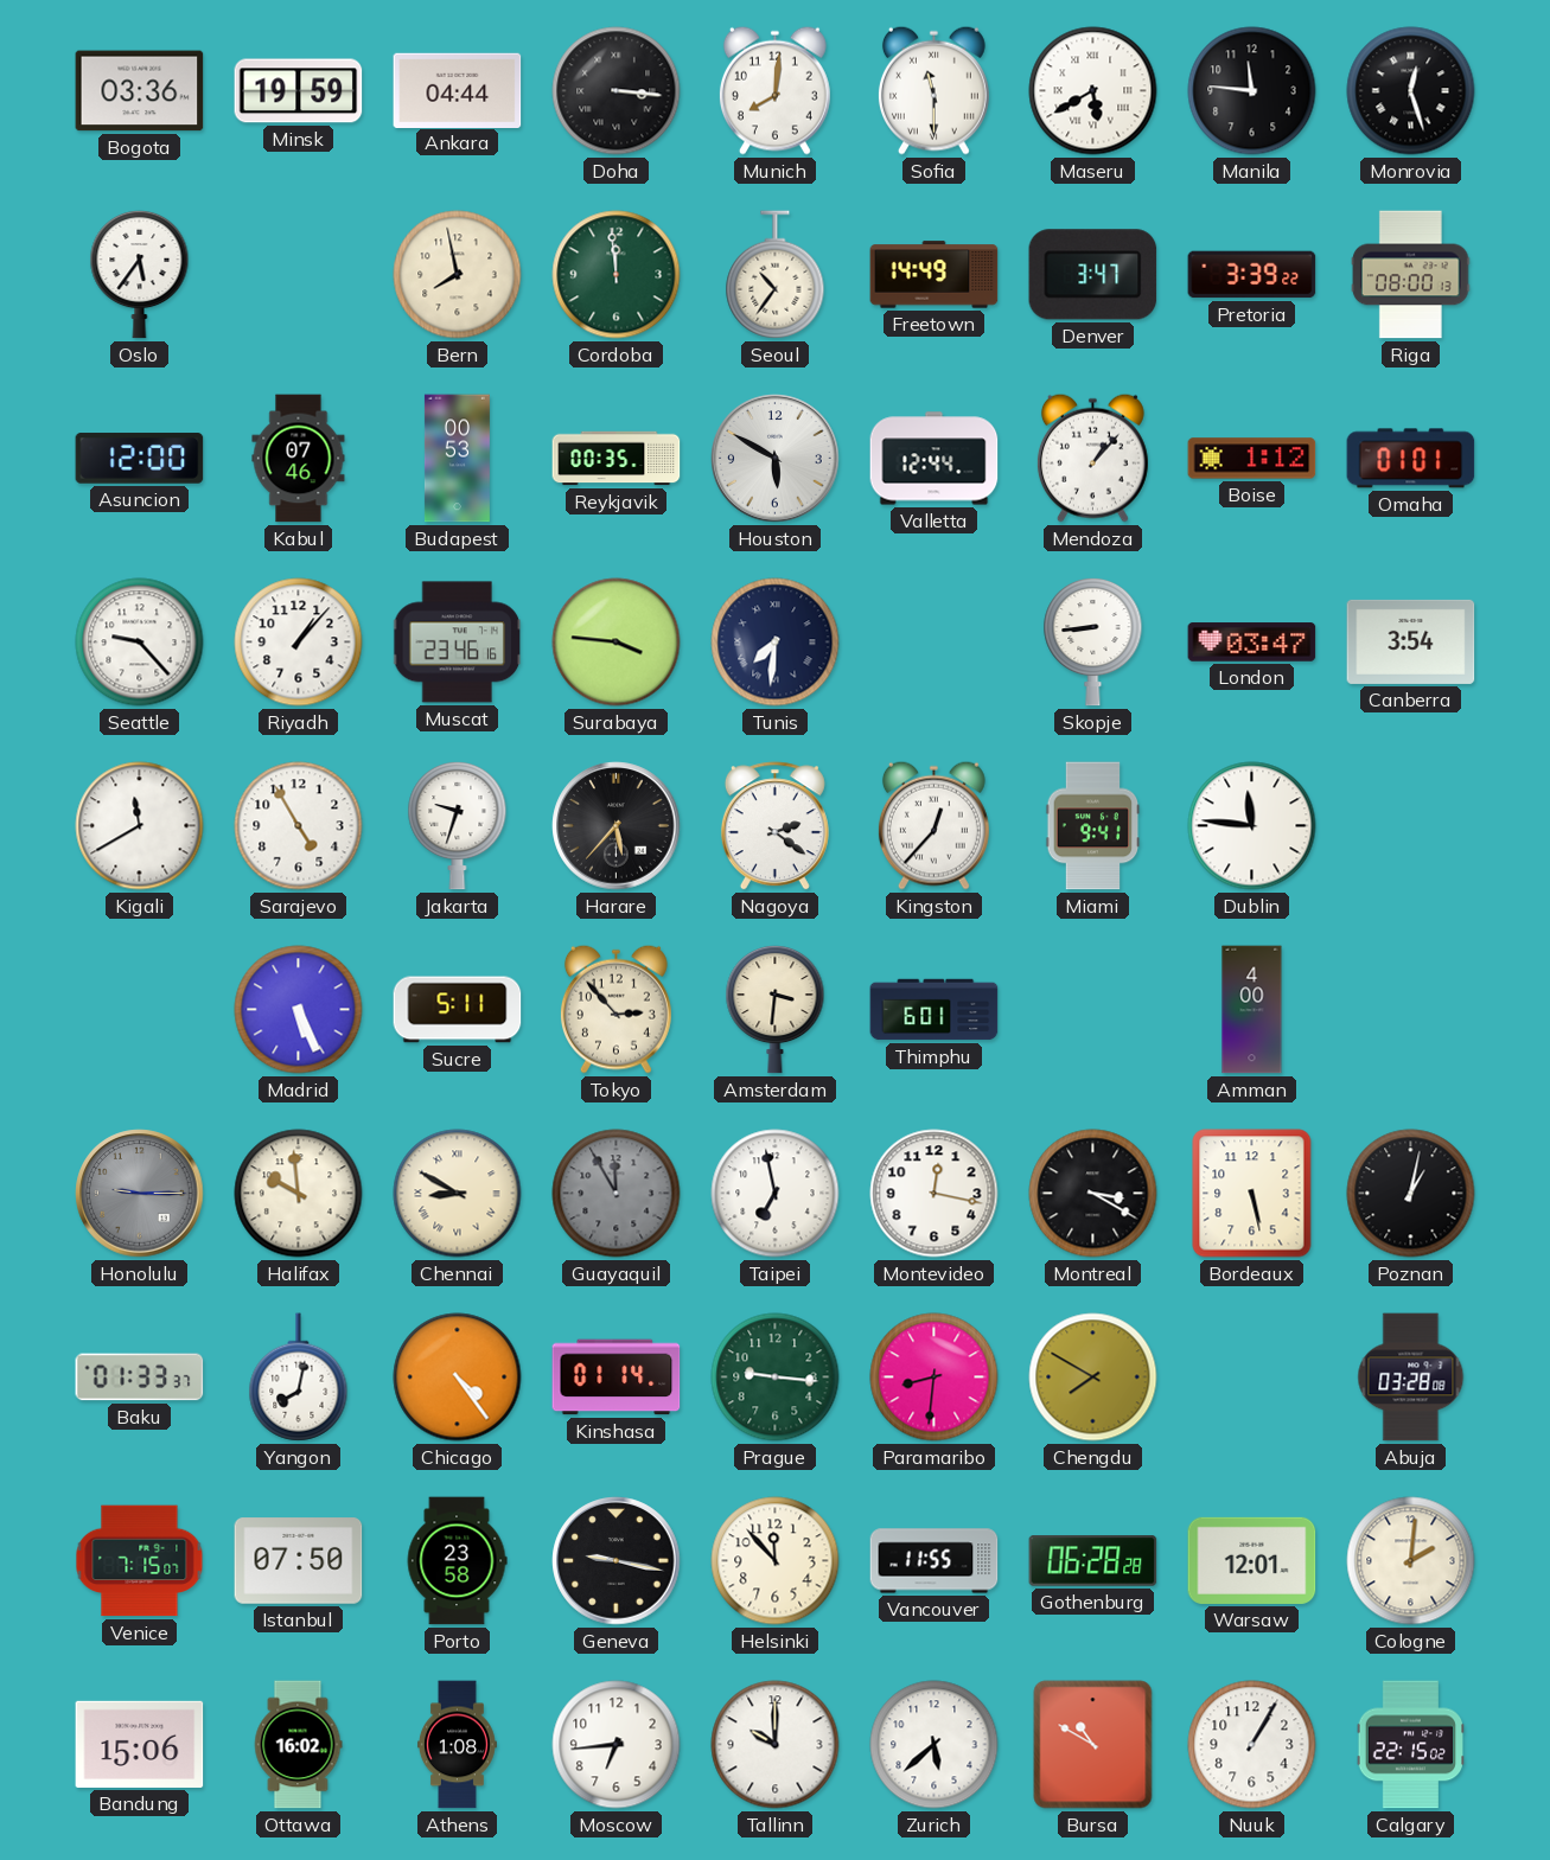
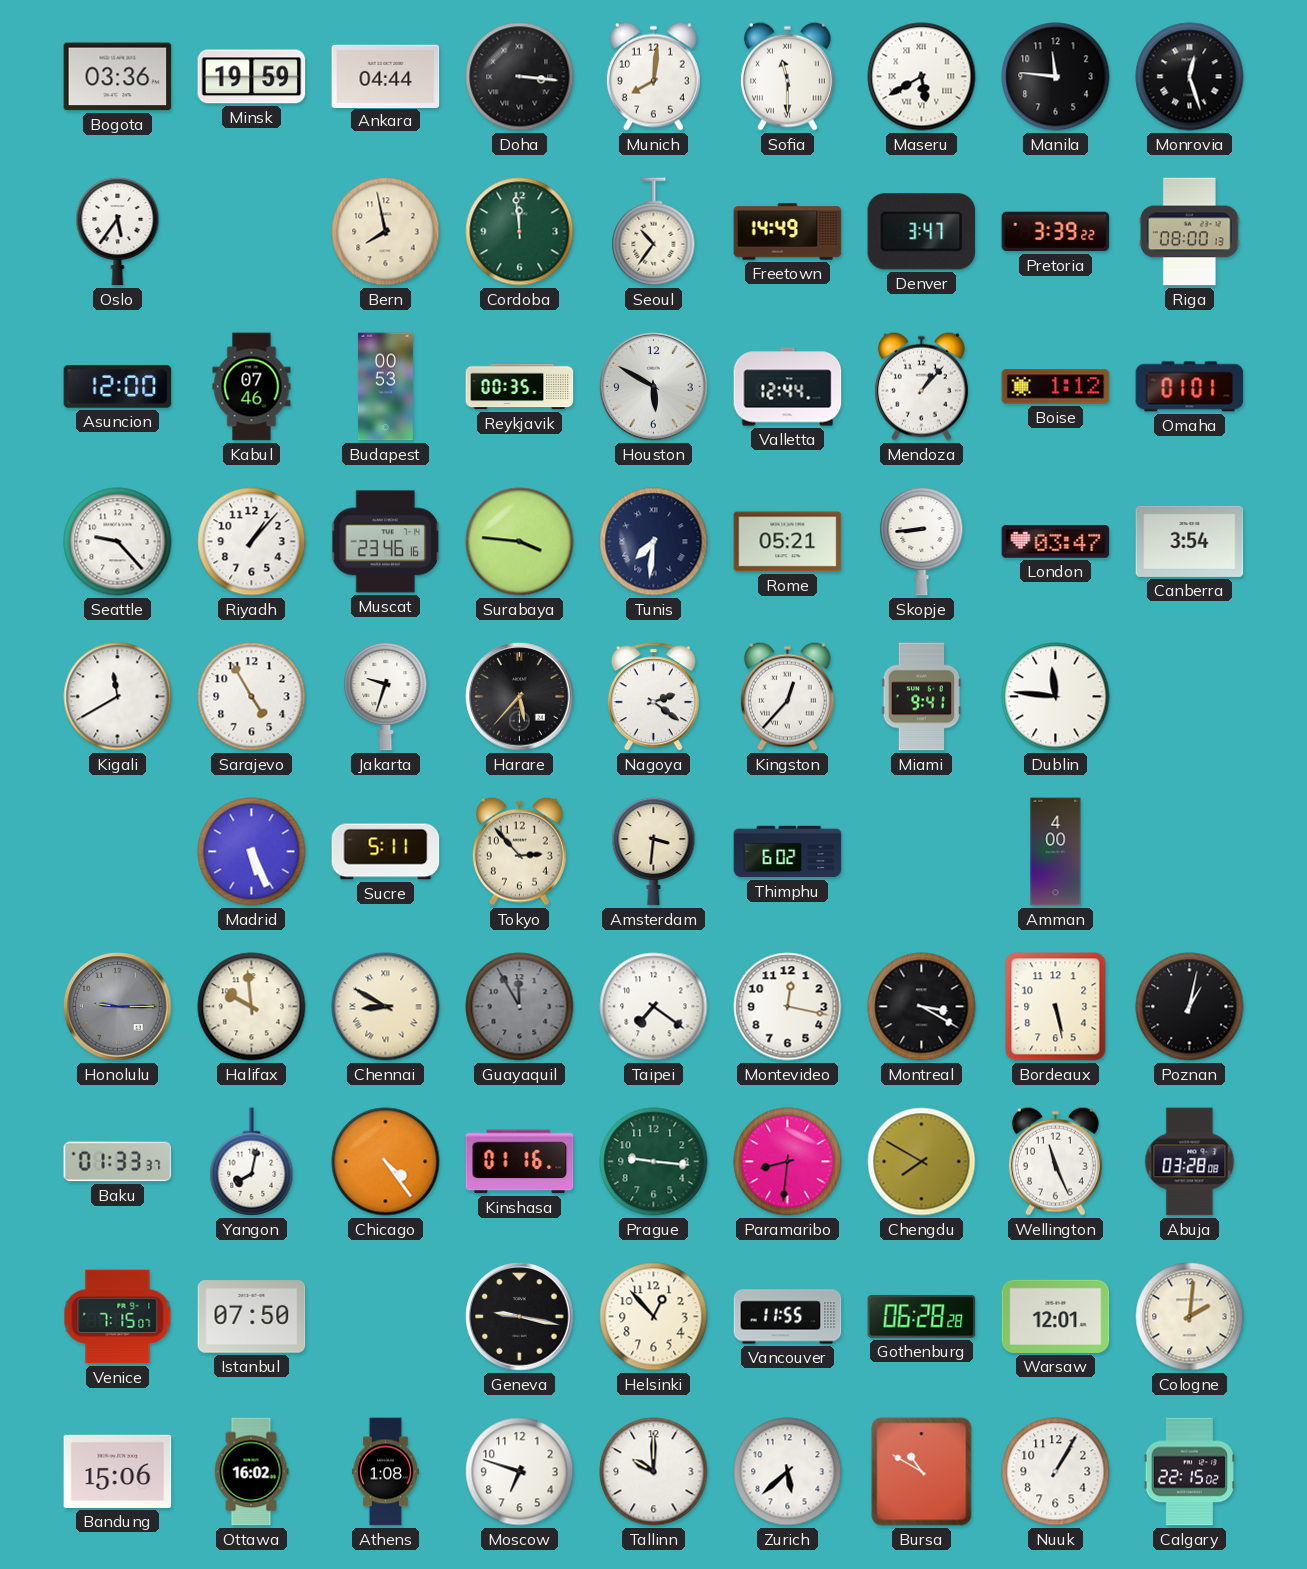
Rome: none -> 05:21
Thimphu: 6:01 -> 6:02
Taipei: 6:58 -> 7:21
Kinshasa: 01:14 -> 01:16
Wellington: none -> 11:26
Porto: 23:58 -> none
Helsinki: 11:53 -> 12:53
Moscow: 6:44 -> 6:48
